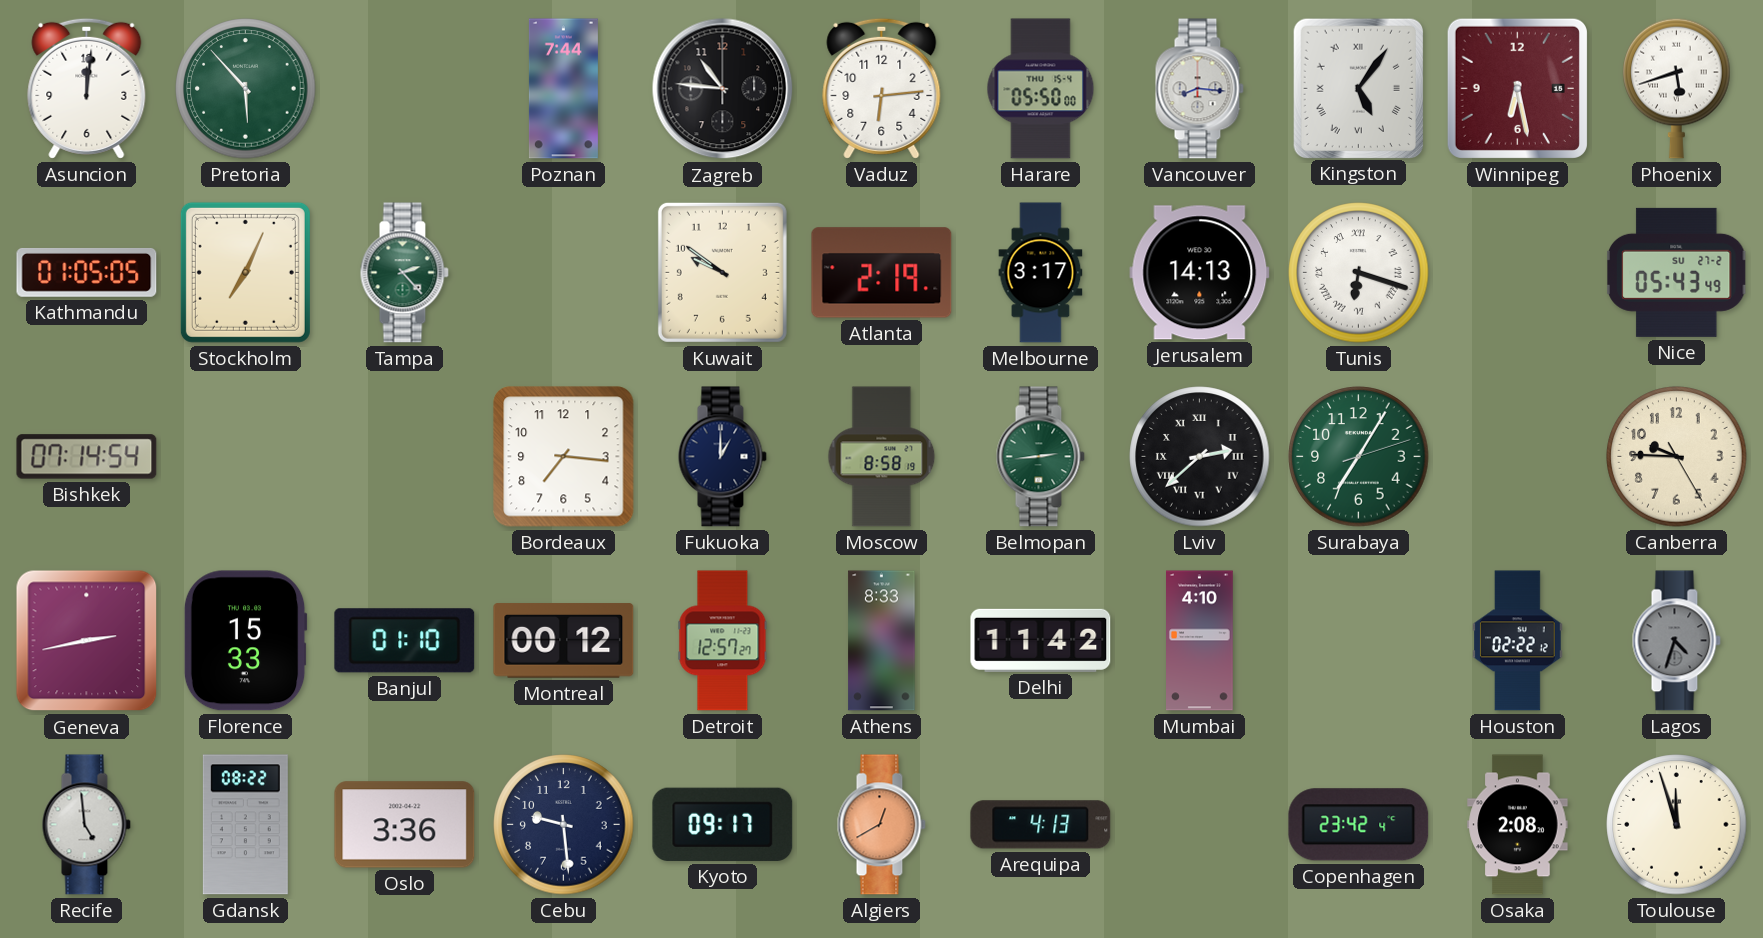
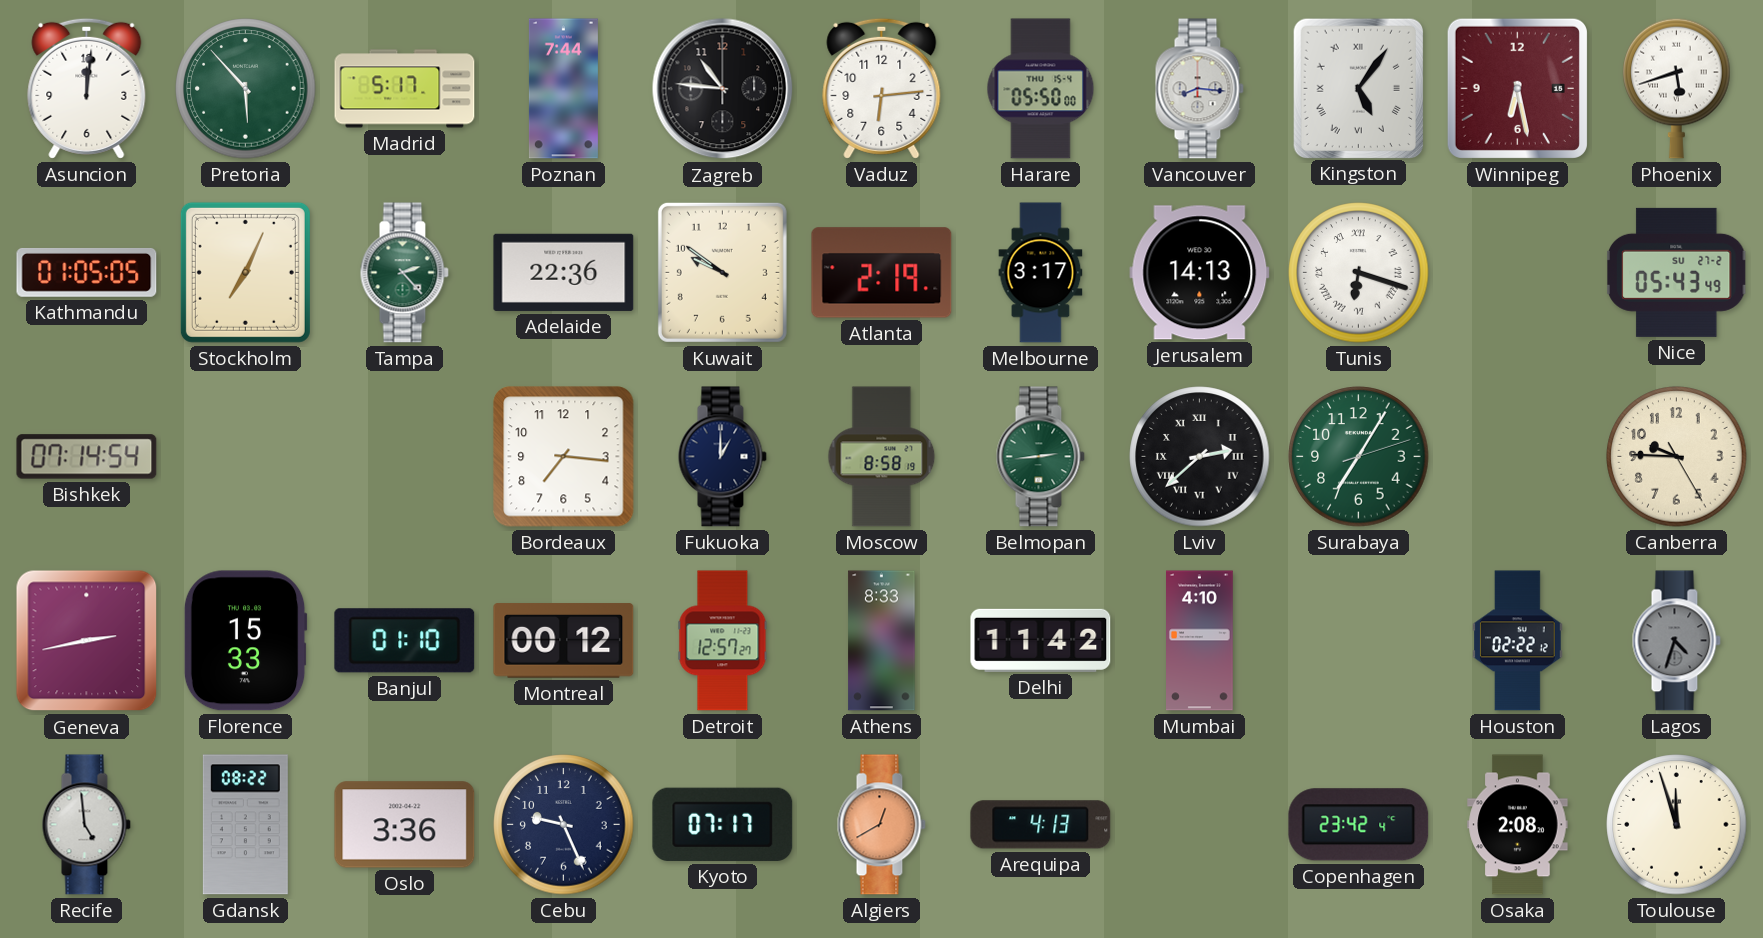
Madrid: none -> 5:17
Adelaide: none -> 22:36
Cebu: 9:29 -> 9:26
Kyoto: 09:17 -> 07:17
